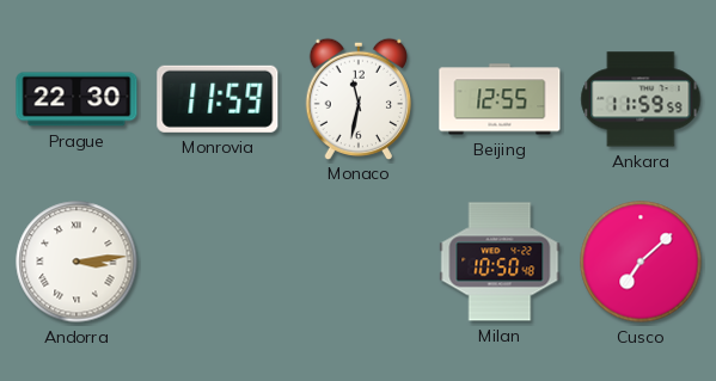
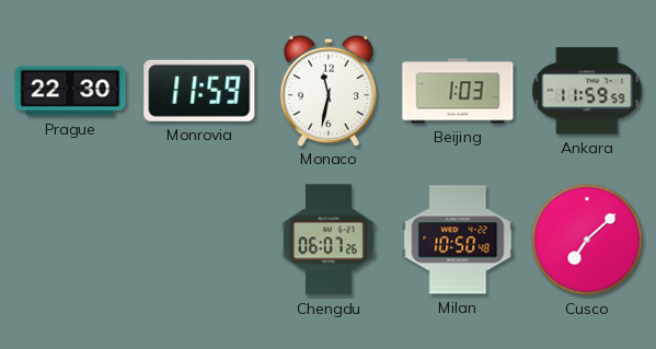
Beijing: 12:55 -> 1:03
Andorra: 3:14 -> none
Chengdu: none -> 06:07
